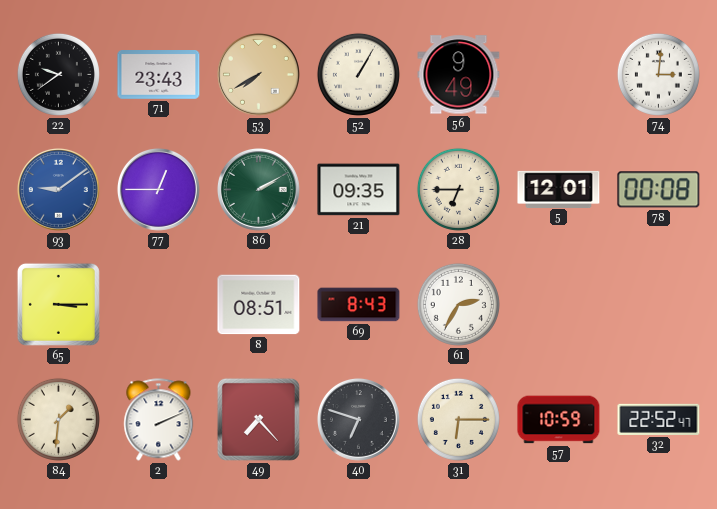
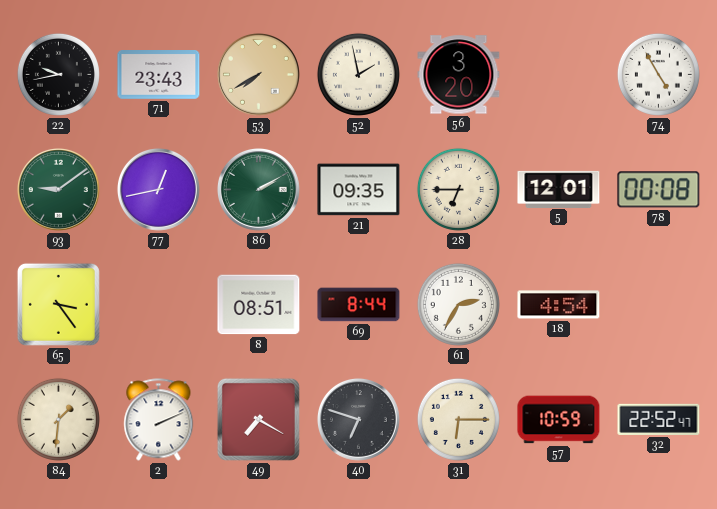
22: 9:39 -> 9:43
52: 1:05 -> 1:58
56: 9:49 -> 3:20
74: 3:01 -> 4:55
93 dial: blue -> green
77: 12:45 -> 12:43
65: 3:15 -> 3:24
69: 8:43 -> 8:44
18: none -> 4:54
49: 7:23 -> 7:20
